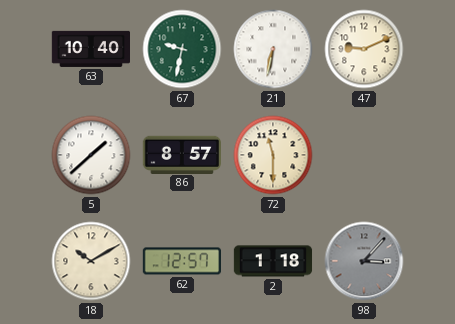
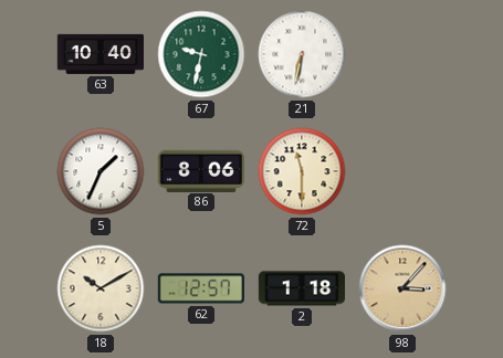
47: 9:11 -> none
5: 1:38 -> 1:34
86: 8:57 -> 8:06
98 dial: grey -> champagne
